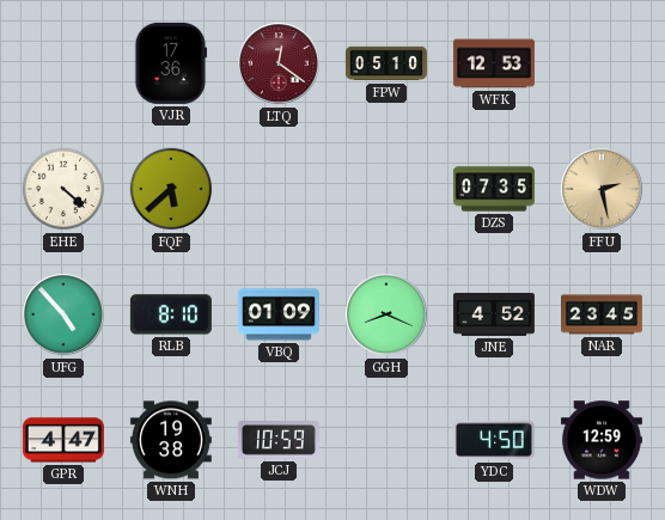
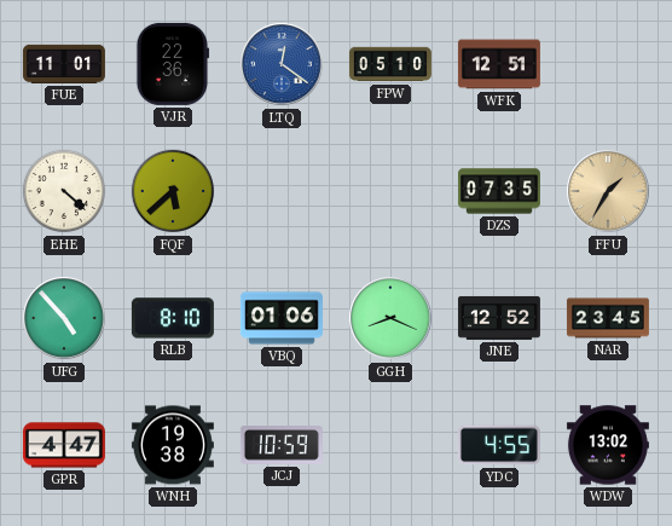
FUE: none -> 11:01
VJR: 17:36 -> 22:36
LTQ dial: burgundy -> blue
WFK: 12:53 -> 12:51
FFU: 2:28 -> 1:35
VBQ: 01:09 -> 01:06
JNE: 4:52 -> 12:52
YDC: 4:50 -> 4:55
WDW: 12:59 -> 13:02
